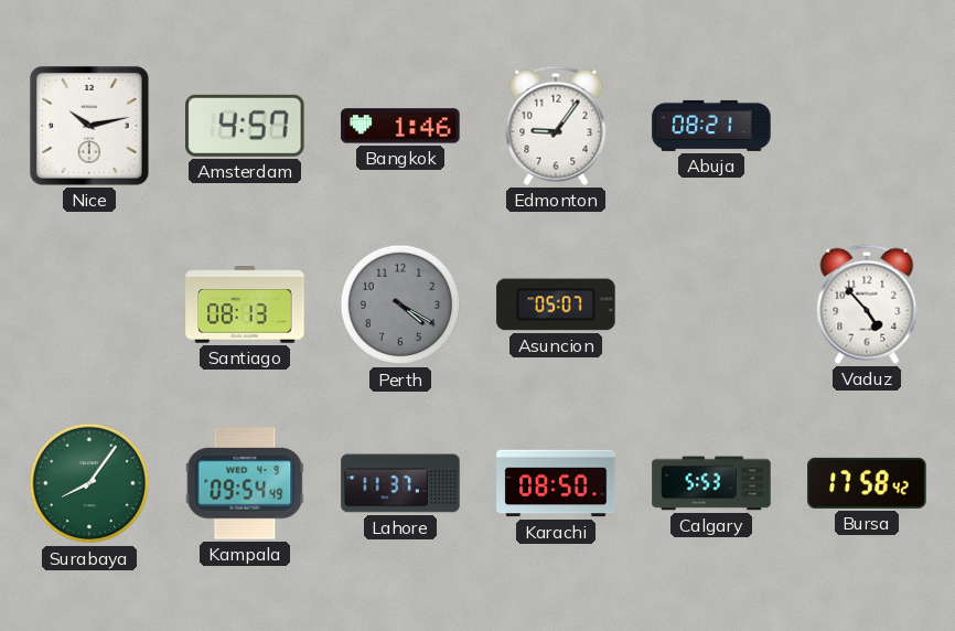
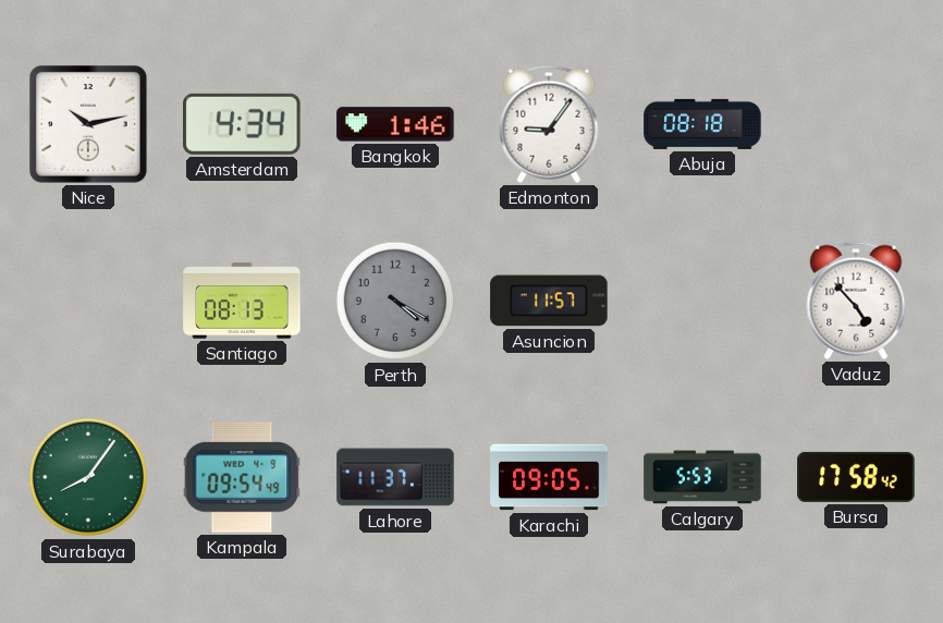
Amsterdam: 4:57 -> 4:34
Abuja: 08:21 -> 08:18
Asuncion: 05:07 -> 11:57
Karachi: 08:50 -> 09:05
